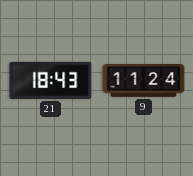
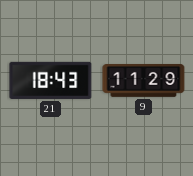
9: 11:24 -> 11:29
